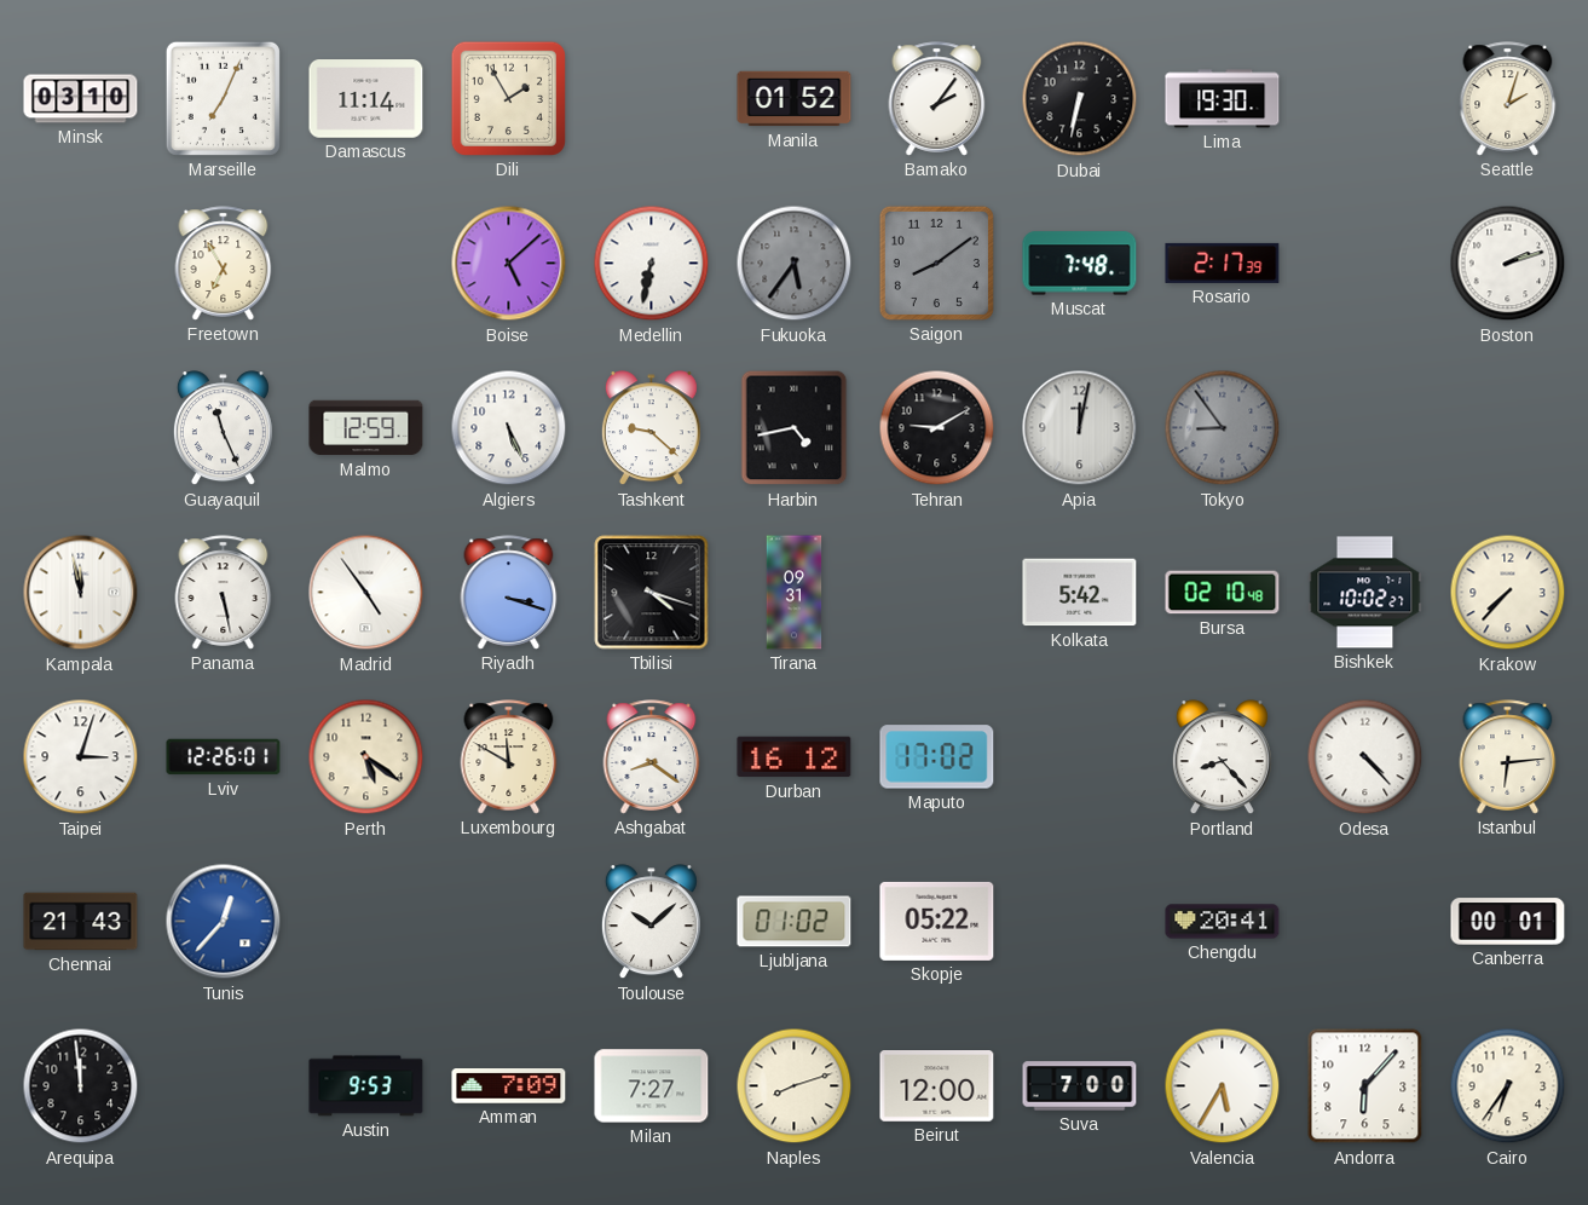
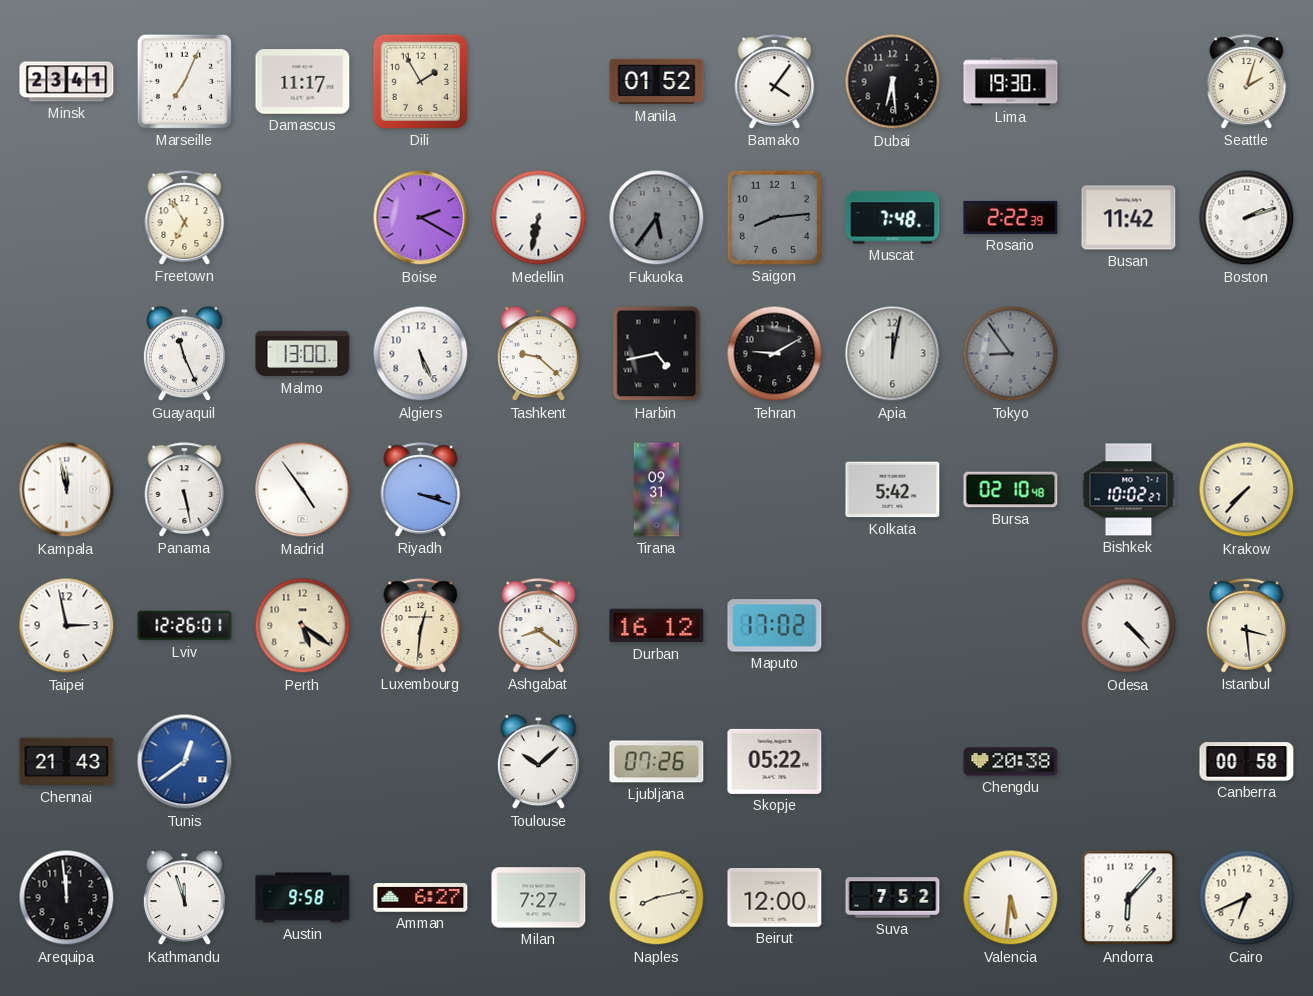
Minsk: 03:10 -> 23:41
Damascus: 11:14 -> 11:17
Bamako: 2:06 -> 4:06
Dubai: 6:32 -> 6:29
Boise: 5:08 -> 2:20
Saigon: 8:09 -> 8:14
Rosario: 2:17 -> 2:22
Busan: none -> 11:42
Malmo: 12:59 -> 13:00
Tbilisi: 4:18 -> none
Taipei: 3:03 -> 2:58
Luxembourg: 11:50 -> 12:31
Portland: 8:23 -> none
Istanbul: 6:14 -> 3:29
Tunis: 12:37 -> 12:39
Ljubljana: 01:02 -> 07:26
Chengdu: 20:41 -> 20:38
Canberra: 00:01 -> 00:58
Kathmandu: none -> 11:57
Austin: 9:53 -> 9:58
Amman: 7:09 -> 6:27
Naples: 8:12 -> 8:13
Suva: 7:00 -> 7:52
Valencia: 5:35 -> 5:31
Cairo: 6:36 -> 6:41
